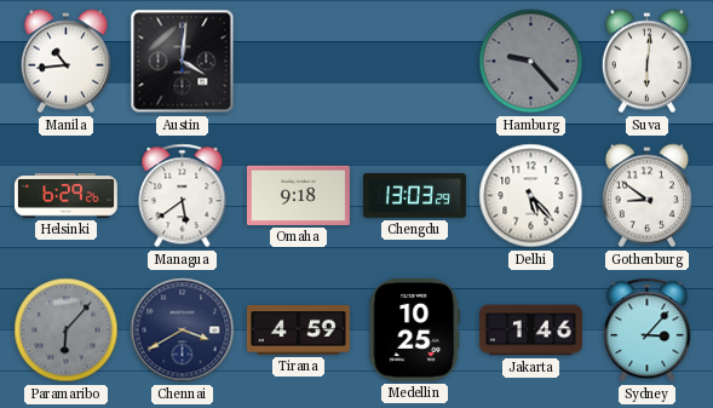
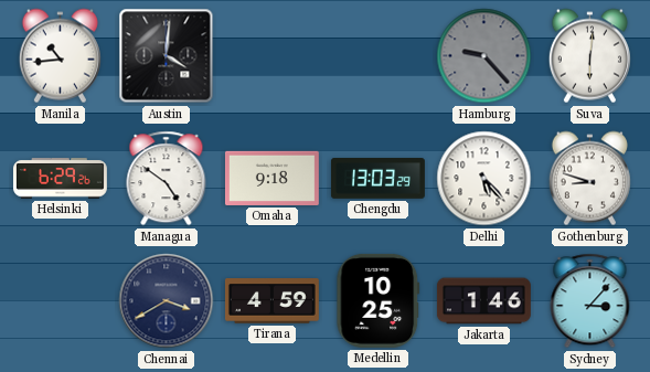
Managua: 5:39 -> 4:51
Gothenburg: 8:51 -> 8:48
Paramaribo: 6:07 -> none
